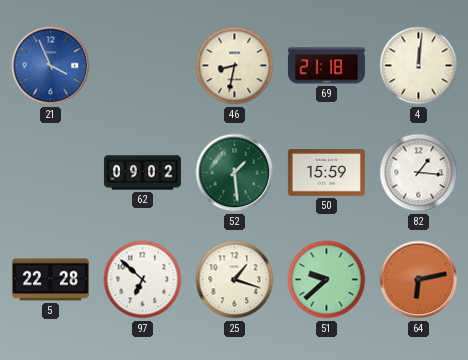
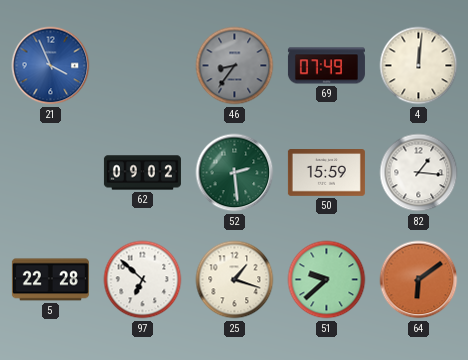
46: 8:32 -> 8:36
46 dial: cream -> grey
69: 21:18 -> 07:49
52: 1:29 -> 2:29
64: 6:13 -> 6:09
